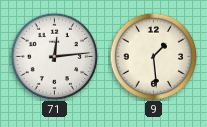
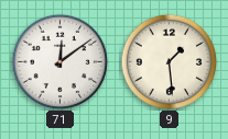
71: 12:14 -> 12:09
